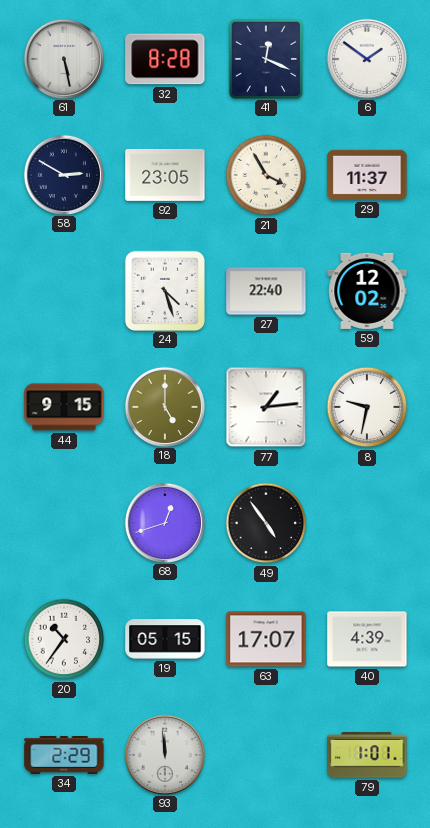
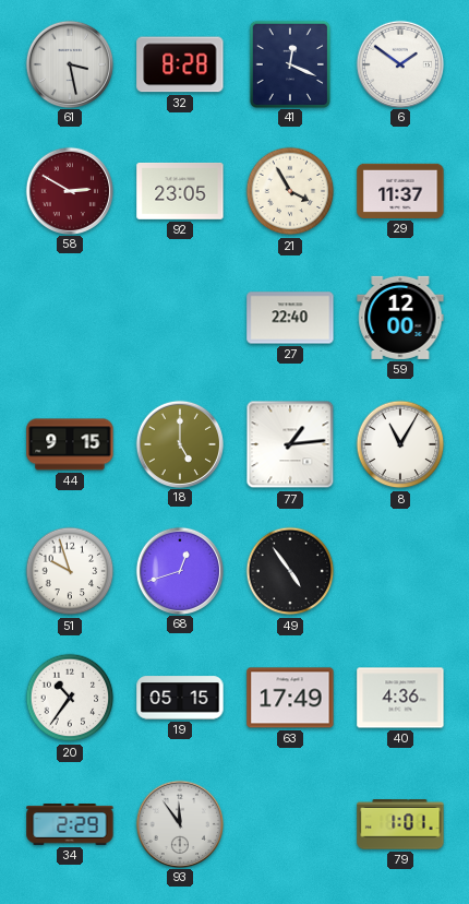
61: 5:28 -> 3:28
58 dial: navy -> burgundy
24: 4:27 -> none
59: 12:02 -> 12:00
8: 9:32 -> 11:05
51: none -> 9:57
63: 17:07 -> 17:49
40: 4:39 -> 4:36
93: 11:59 -> 11:54
